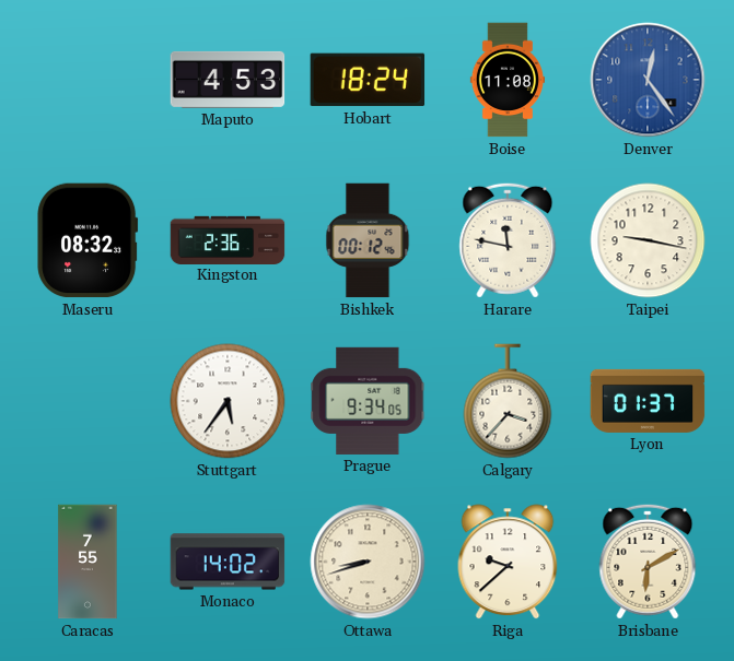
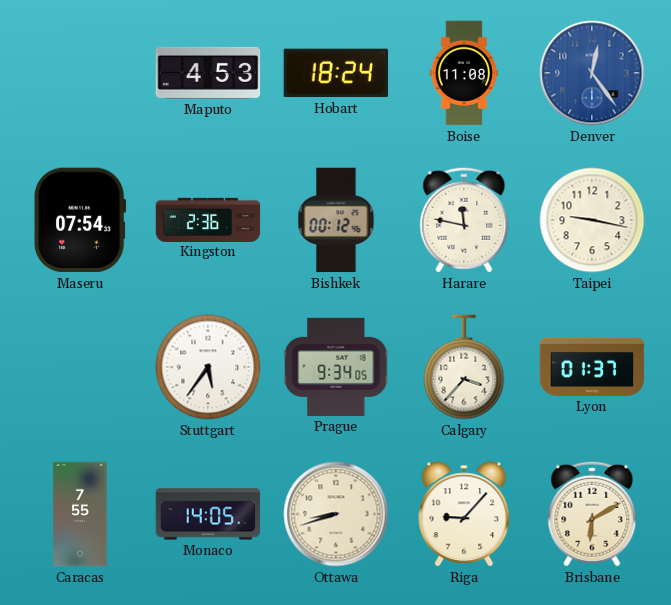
Maseru: 08:32 -> 07:54
Monaco: 14:02 -> 14:05
Riga: 9:38 -> 9:07
